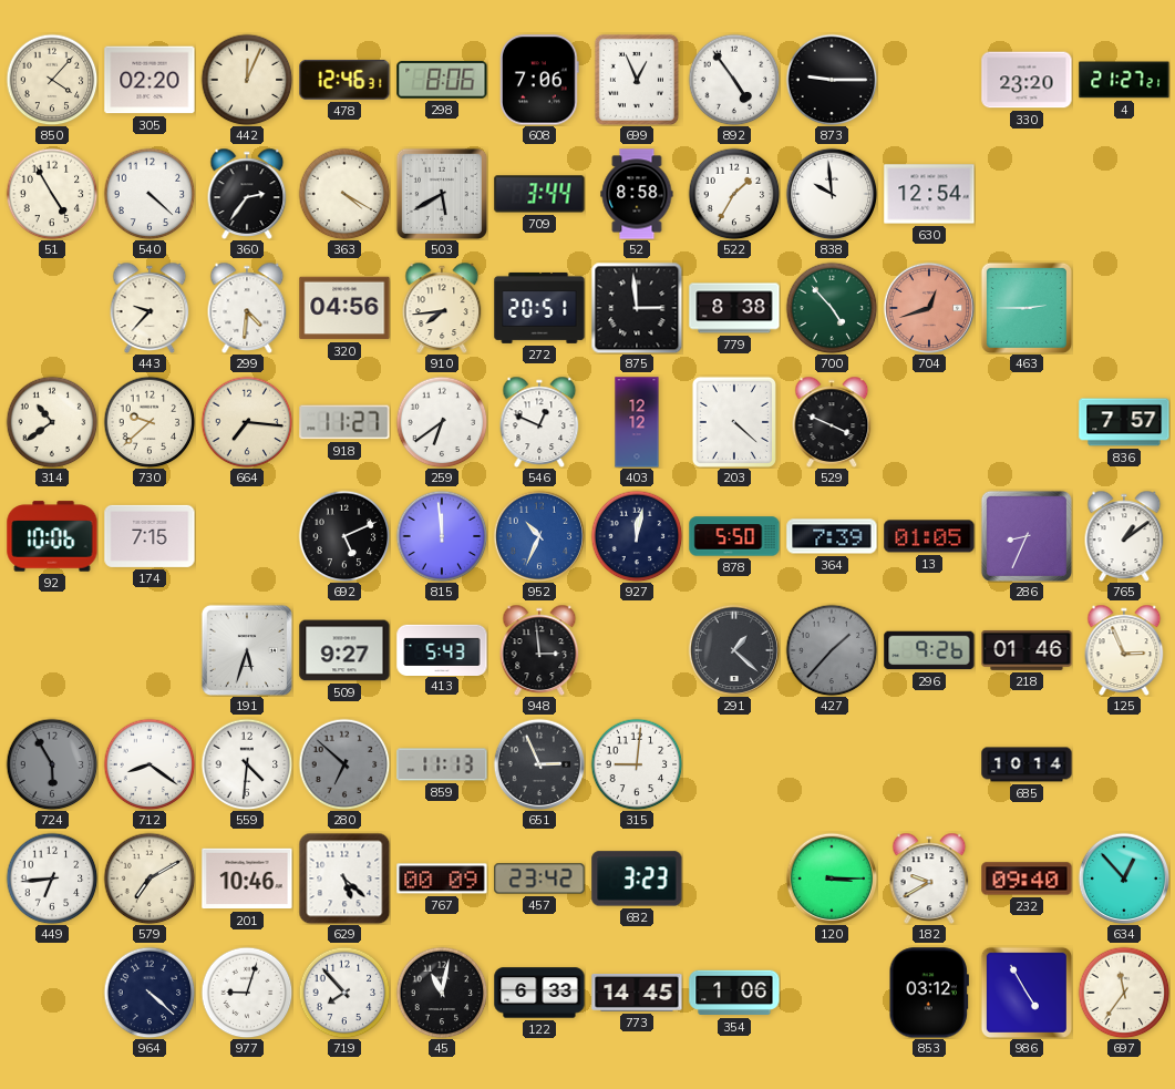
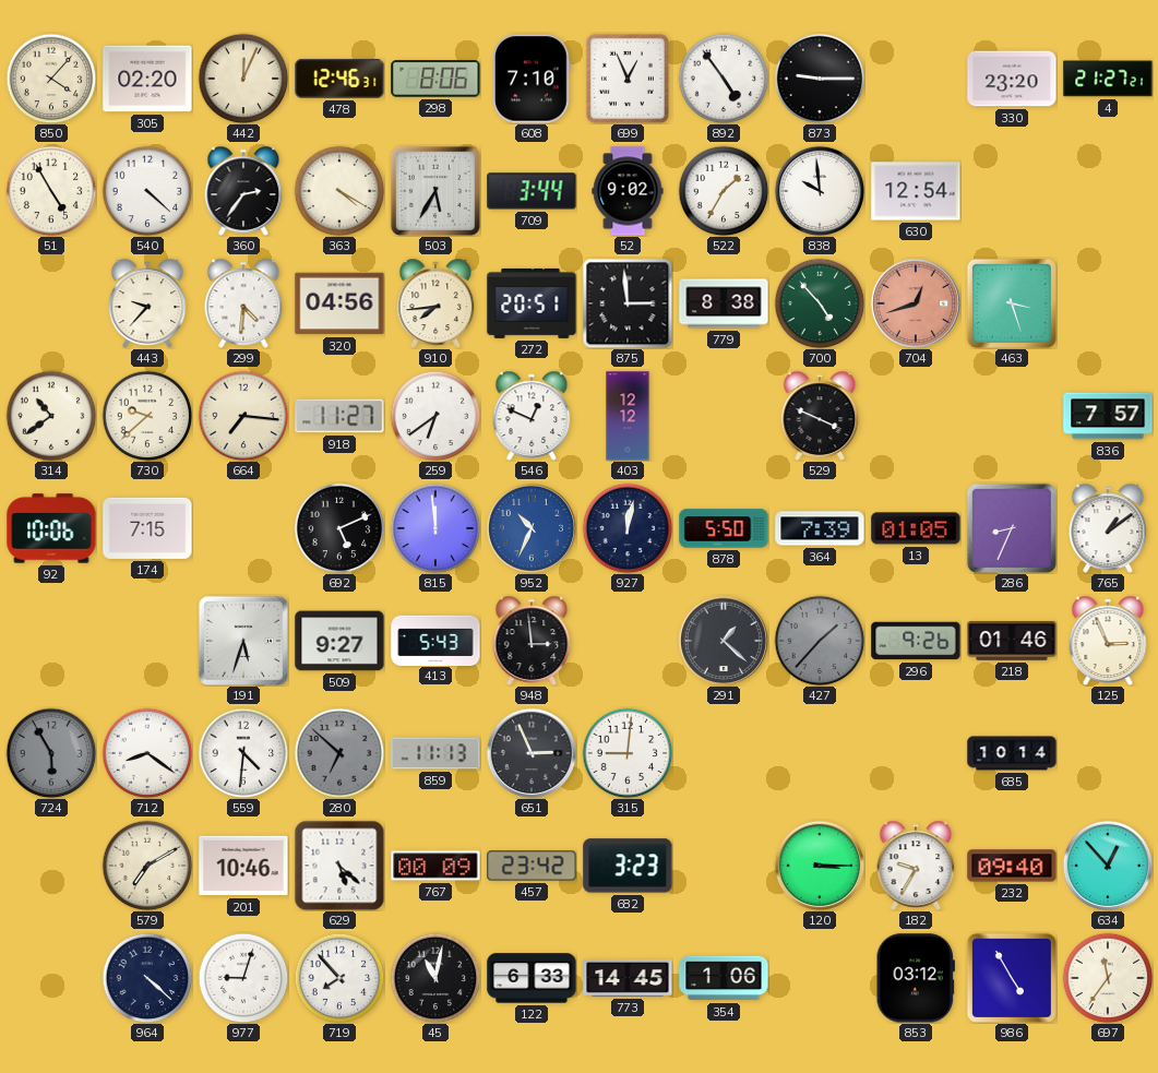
608: 7:06 -> 7:10
503: 5:40 -> 5:35
52: 8:58 -> 9:02
463: 2:45 -> 3:27
203: 4:22 -> none
449: 6:44 -> none
182: 9:40 -> 9:35
